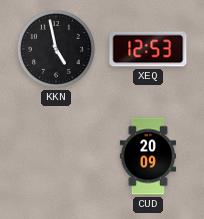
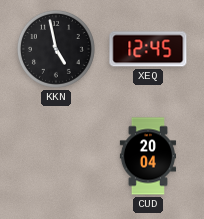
XEQ: 12:53 -> 12:45
CUD: 20:09 -> 20:04
